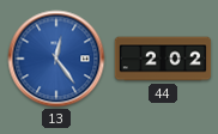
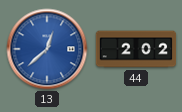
13: 12:24 -> 12:38
